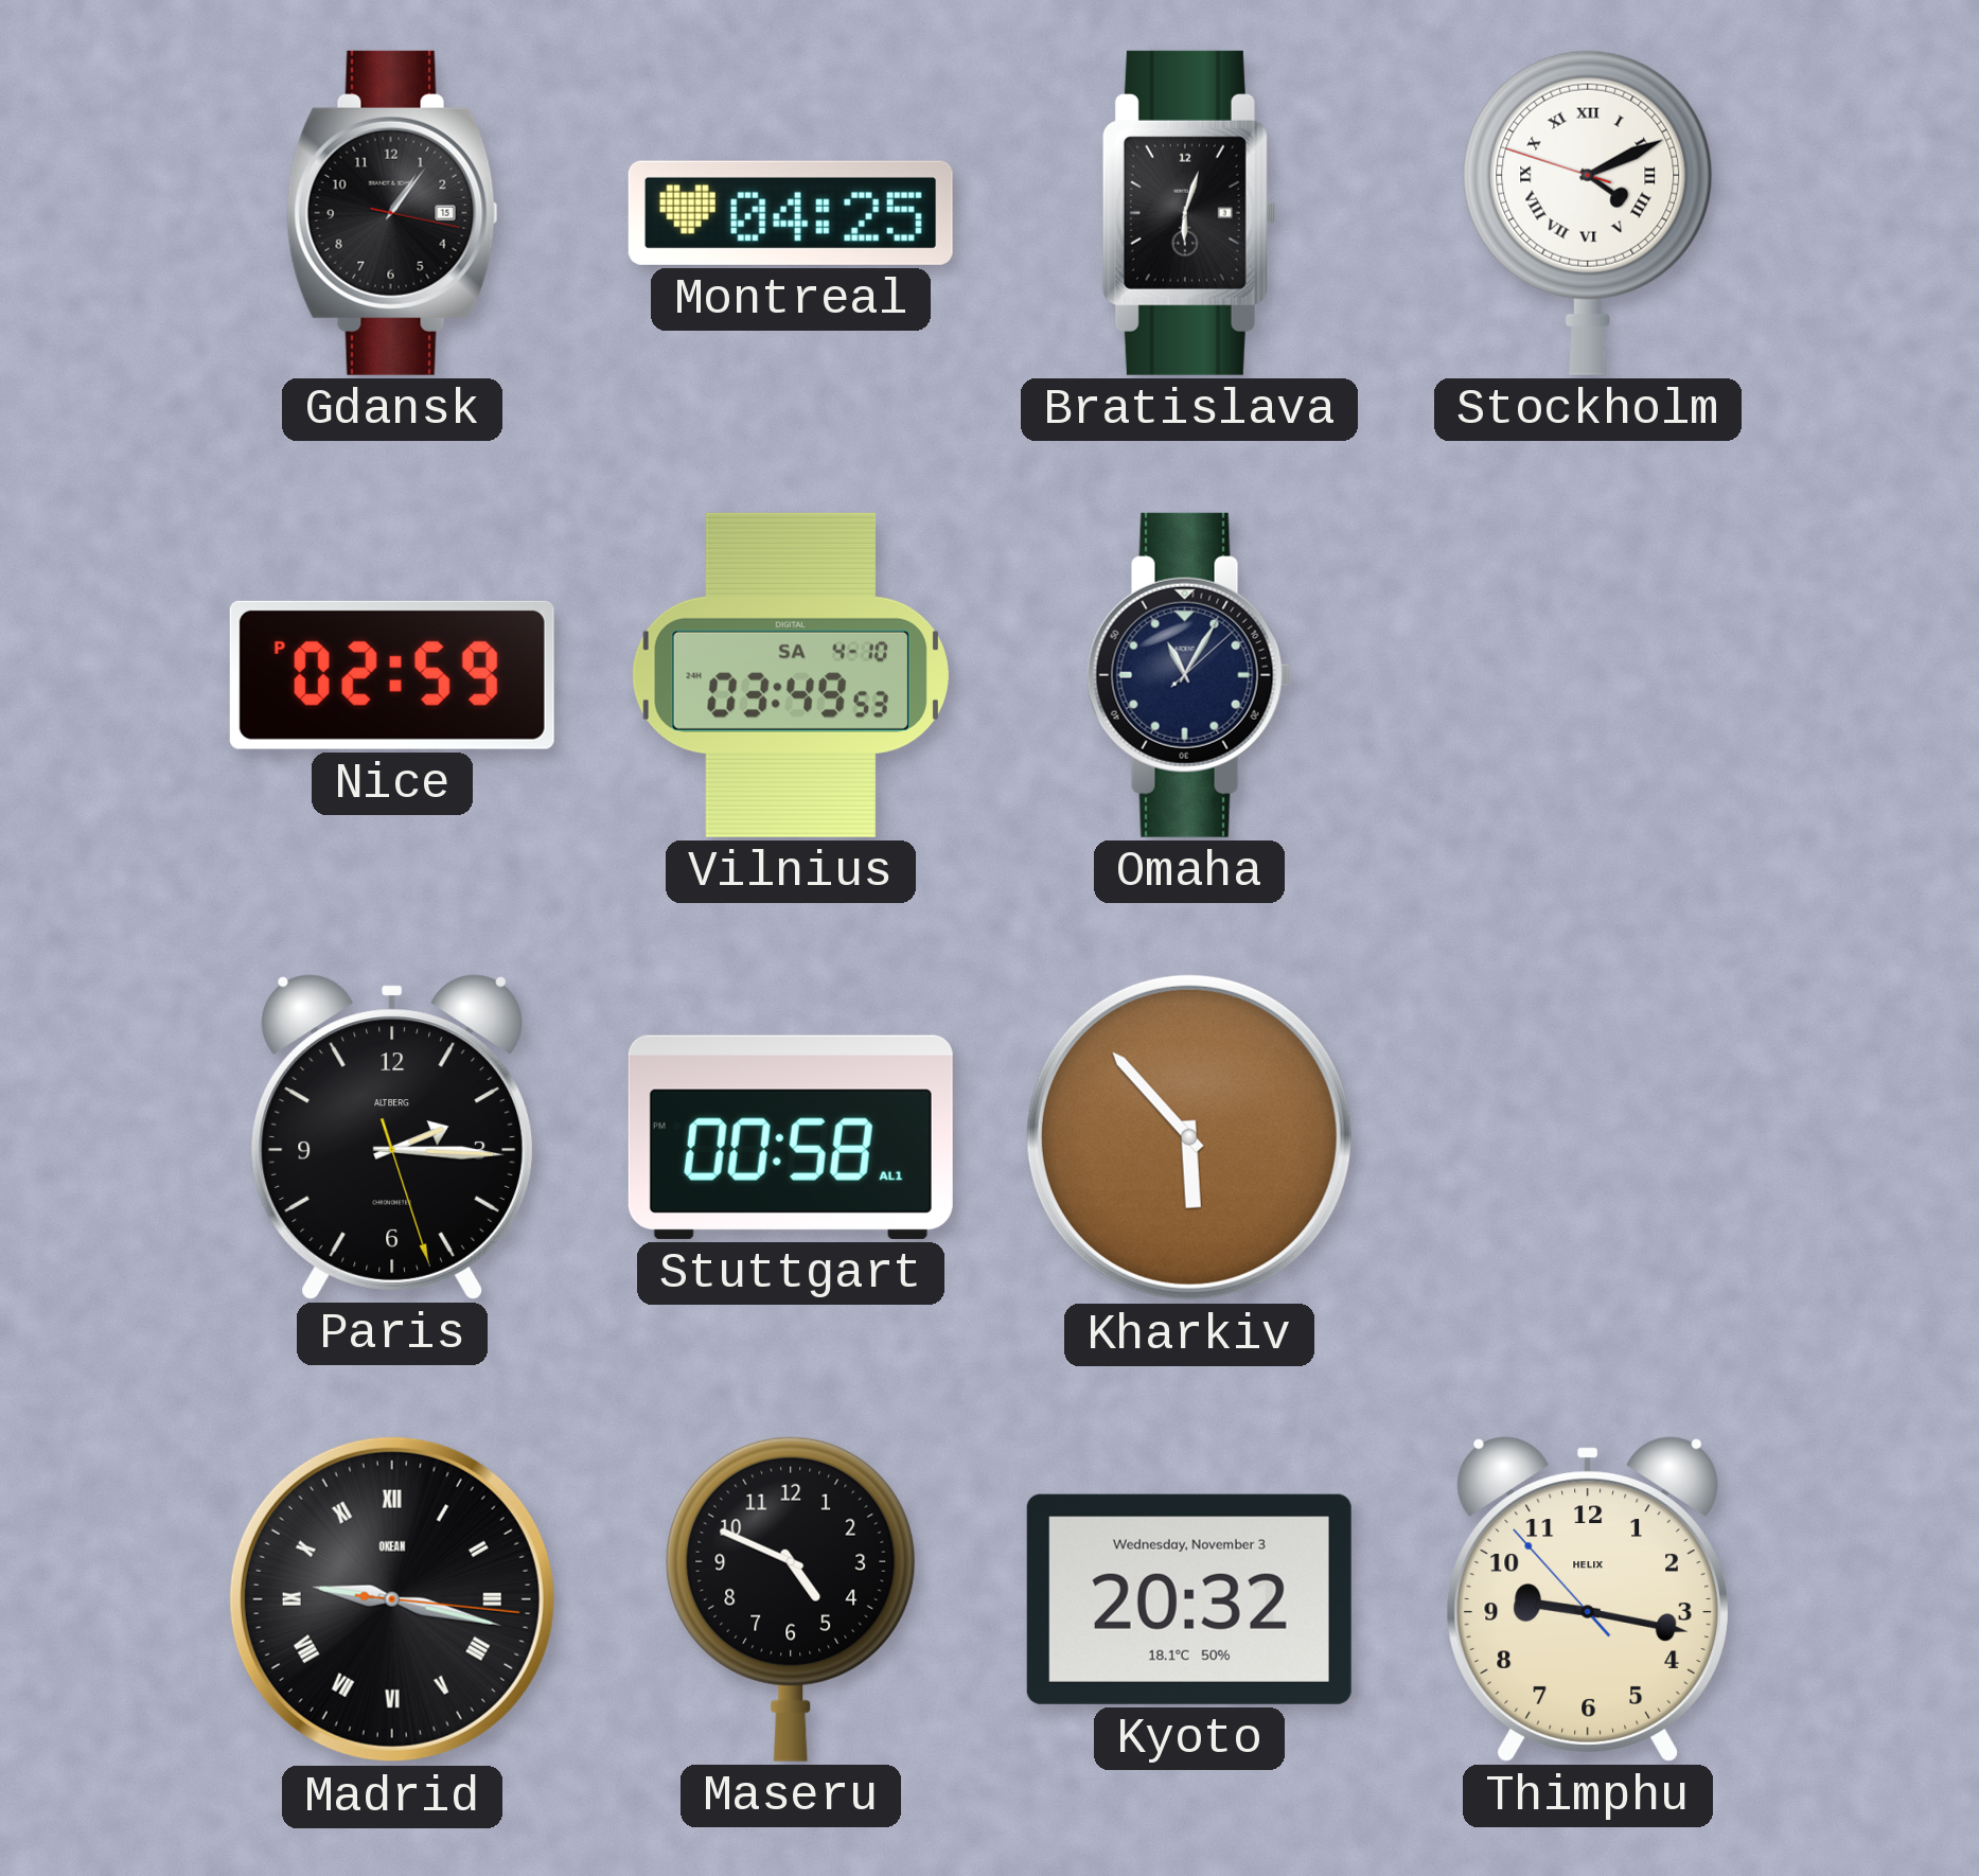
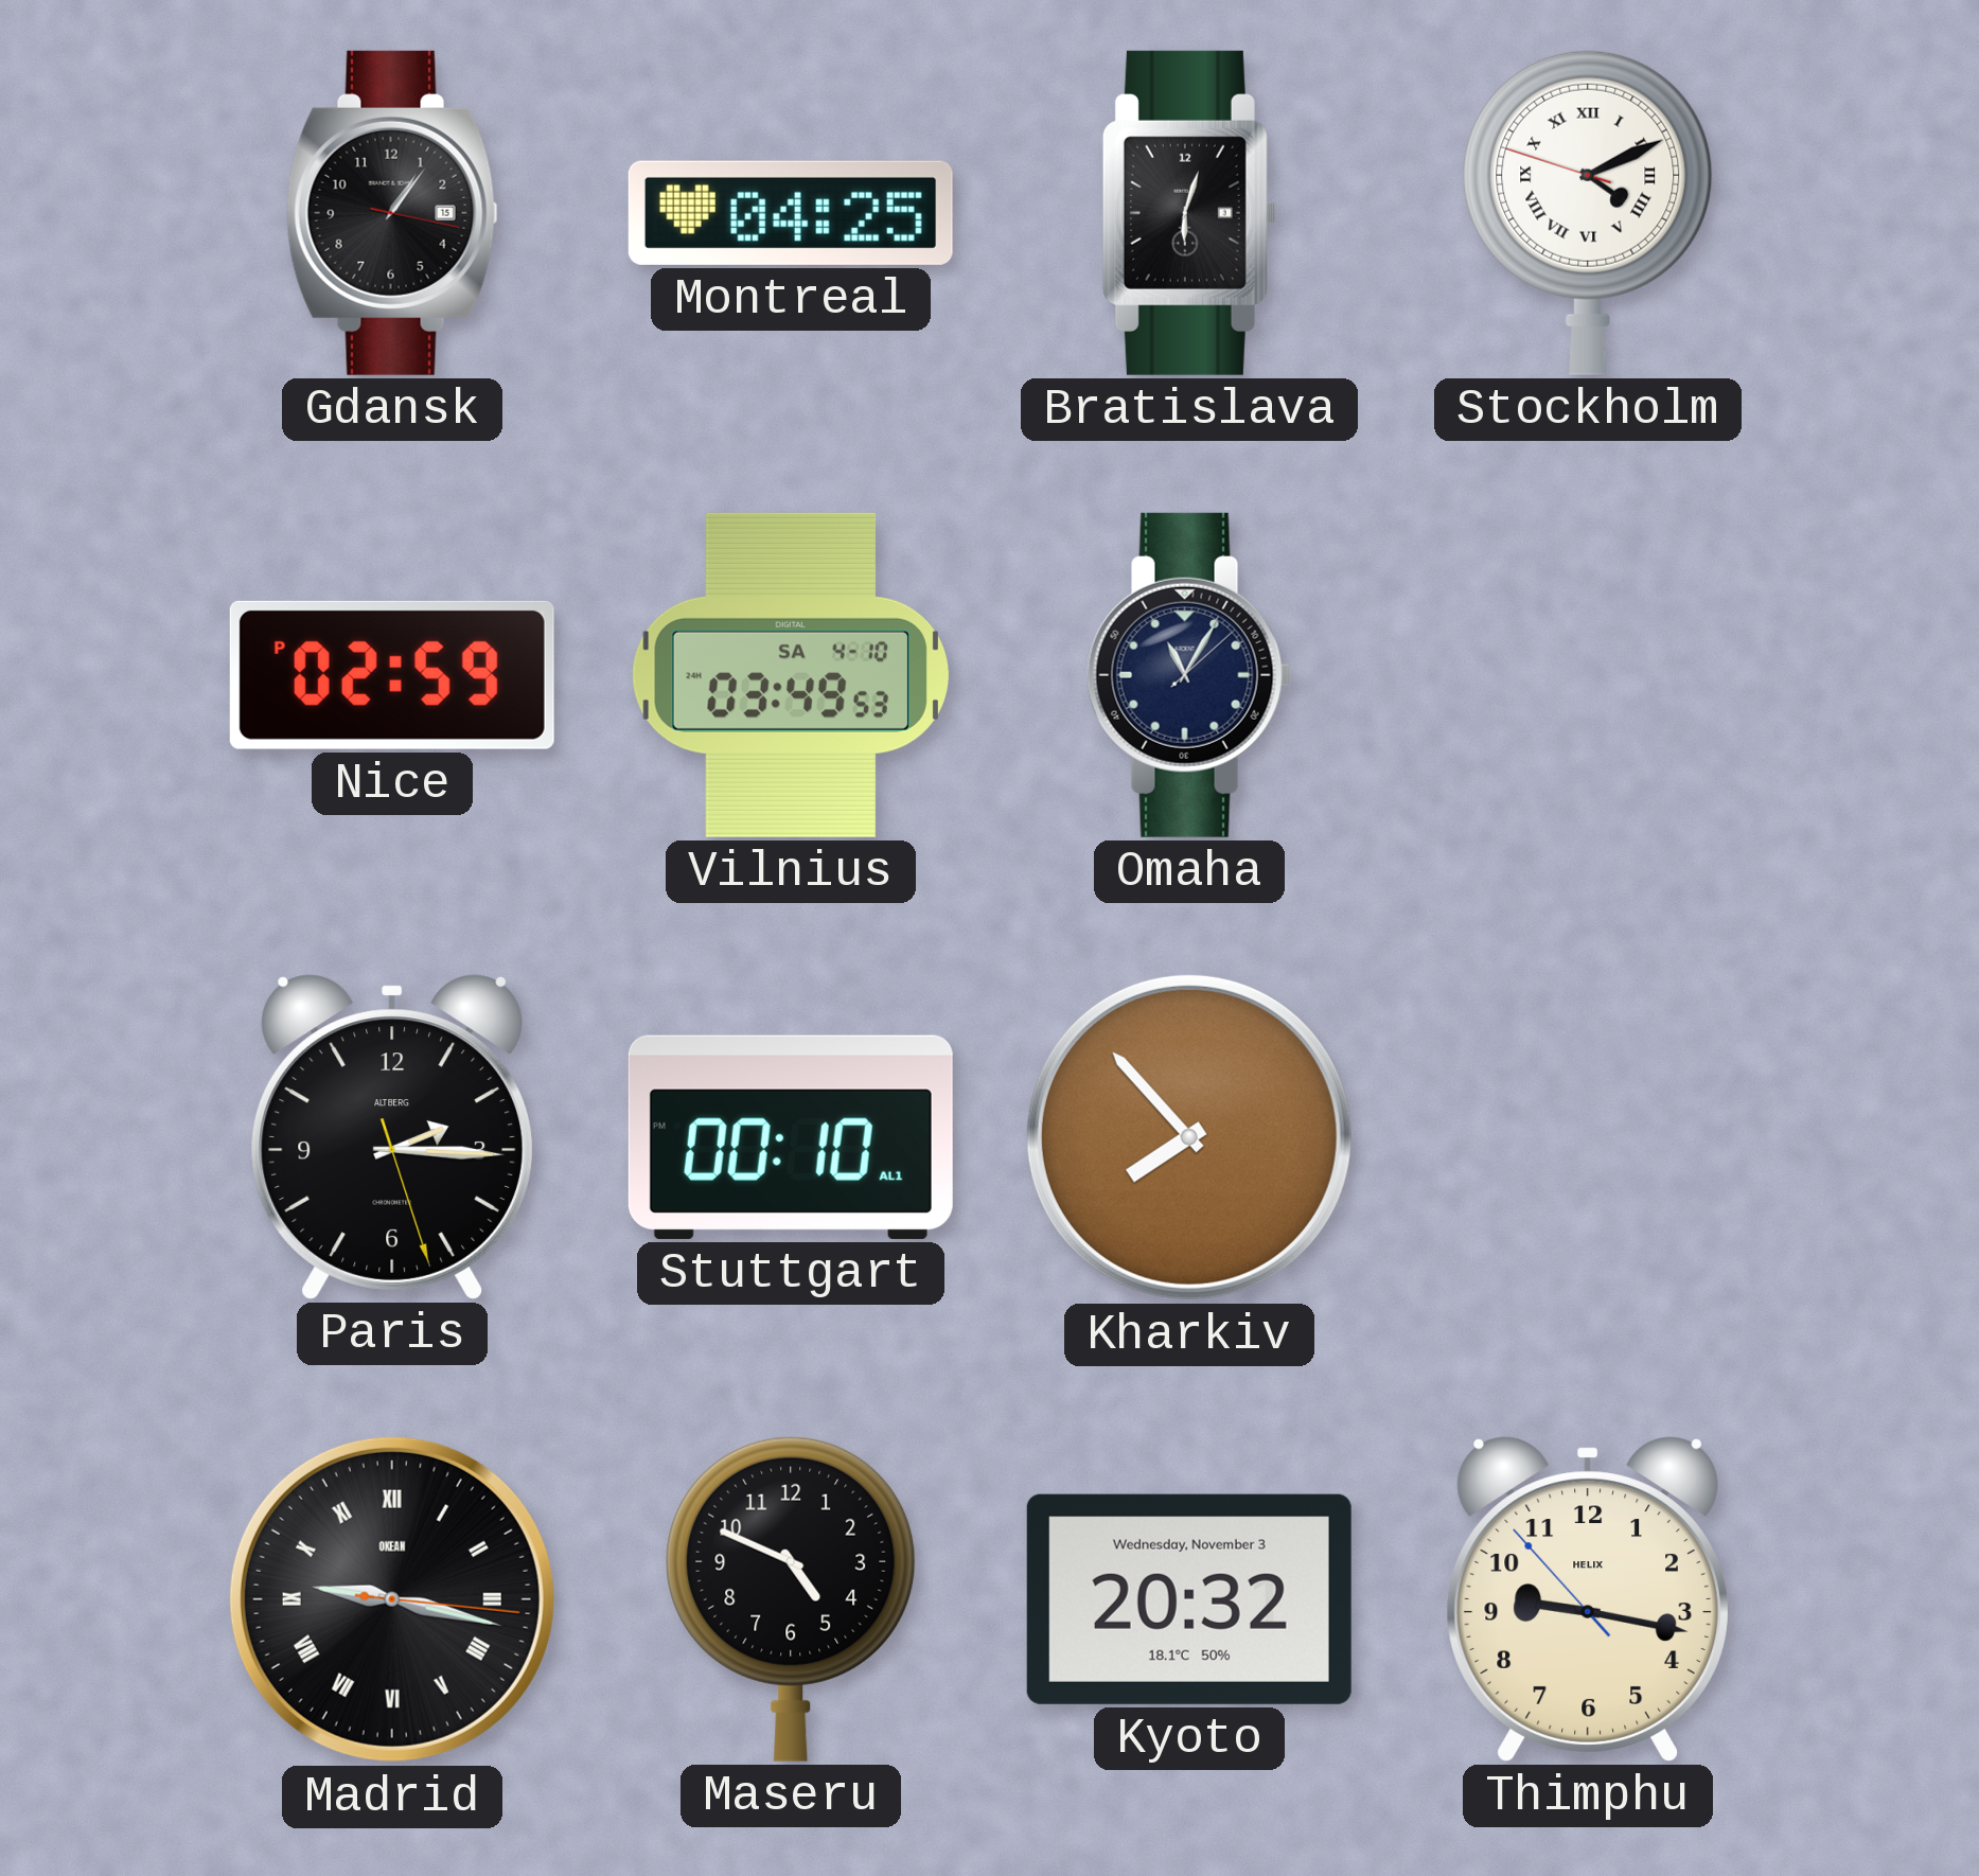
Stuttgart: 00:58 -> 00:10
Kharkiv: 5:53 -> 7:53
